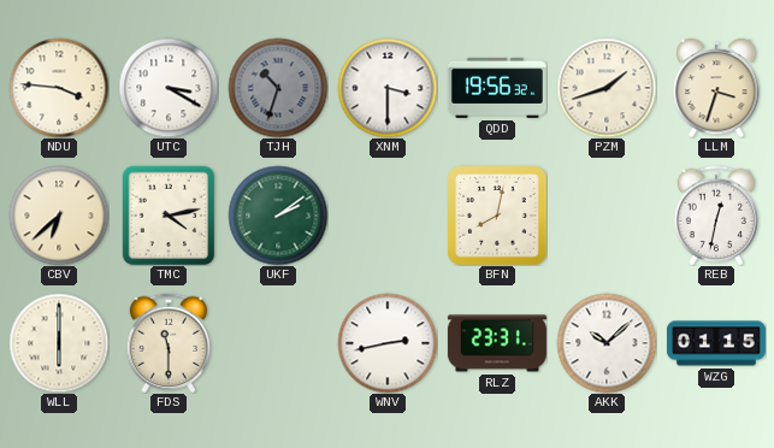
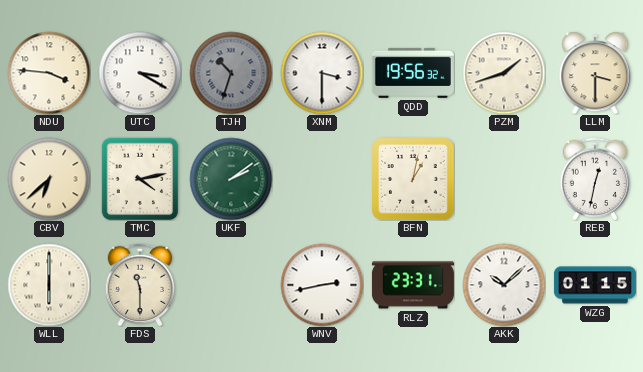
LLM: 3:33 -> 3:30
BFN: 8:02 -> 1:02
